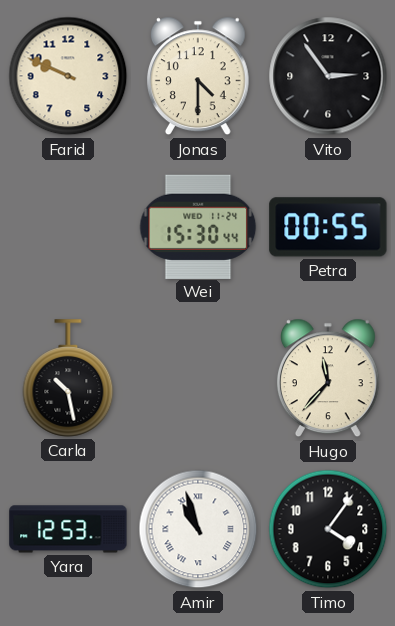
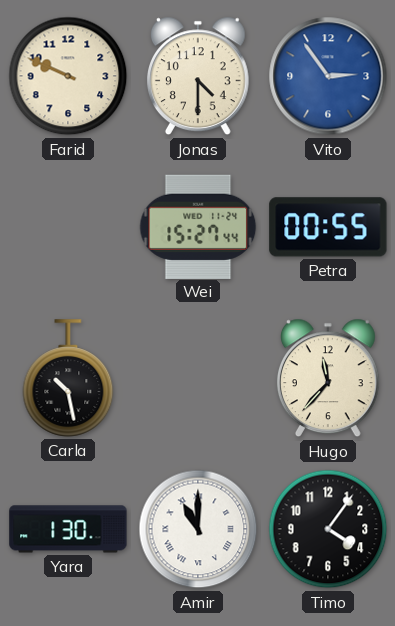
Vito dial: black -> blue
Wei: 15:30 -> 15:27
Yara: 12:53 -> 1:30
Amir: 10:57 -> 11:00
